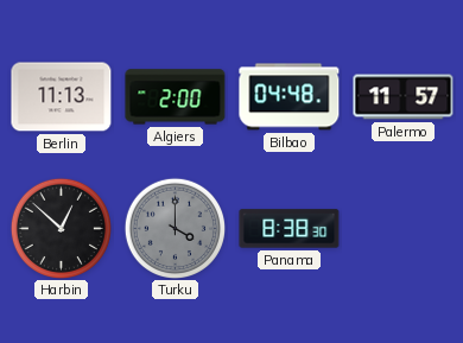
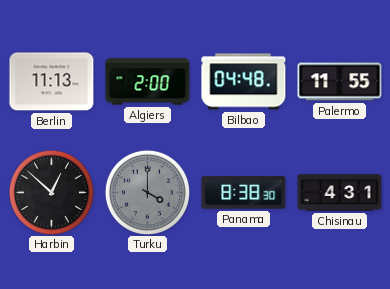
Palermo: 11:57 -> 11:55
Chisinau: none -> 4:31
